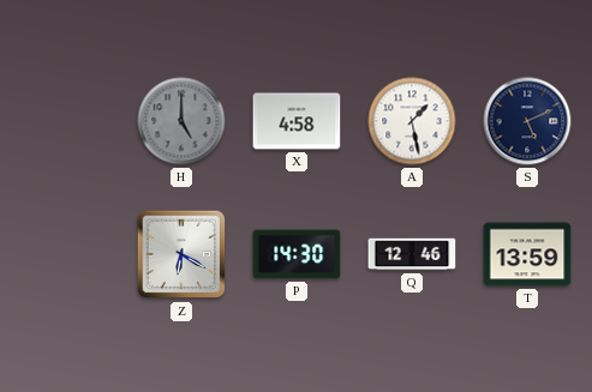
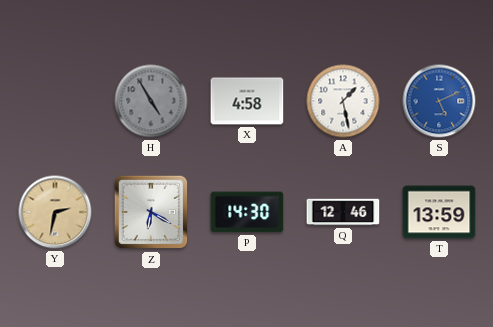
H: 5:00 -> 4:55
S dial: navy -> blue
Y: none -> 2:32
